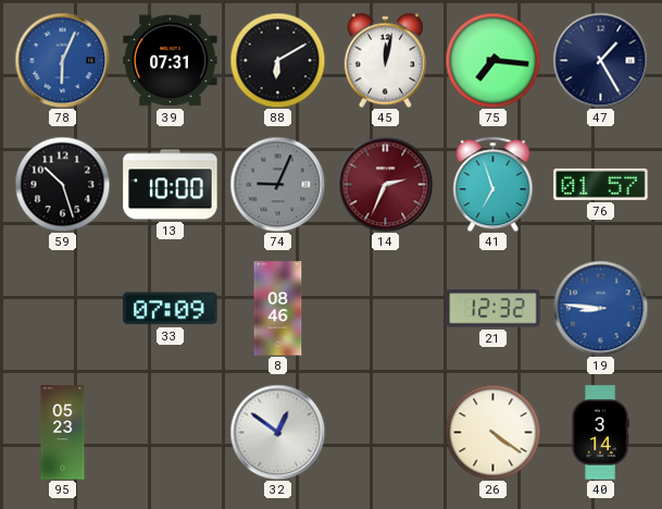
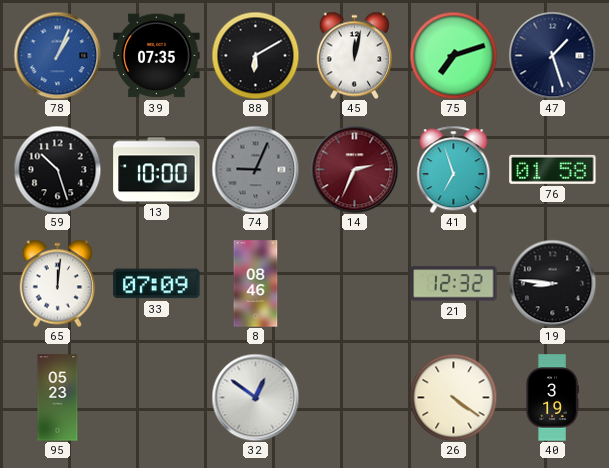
78: 6:04 -> 1:04
39: 07:31 -> 07:35
75: 7:16 -> 7:12
47: 1:25 -> 1:27
76: 01:57 -> 01:58
65: none -> 12:01
19 dial: blue -> black
40: 3:14 -> 3:19
